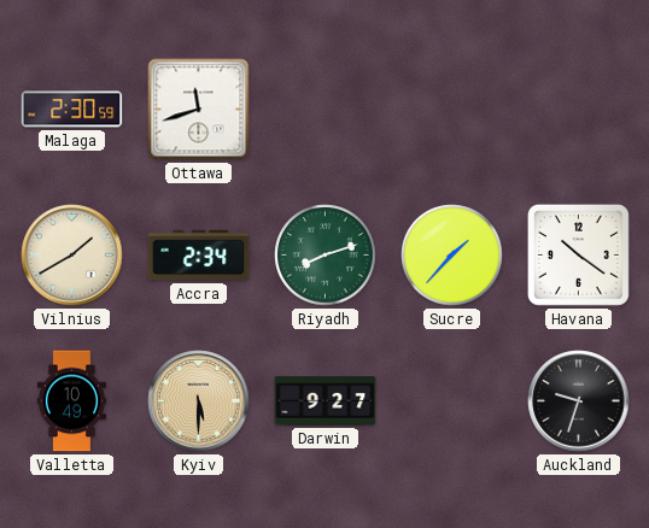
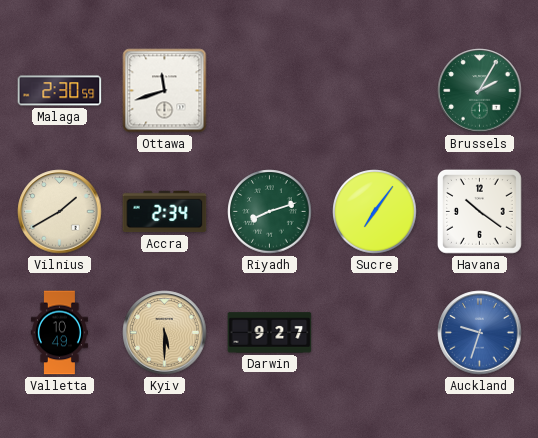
Brussels: none -> 2:05
Sucre: 1:37 -> 7:06
Auckland dial: black -> blue
